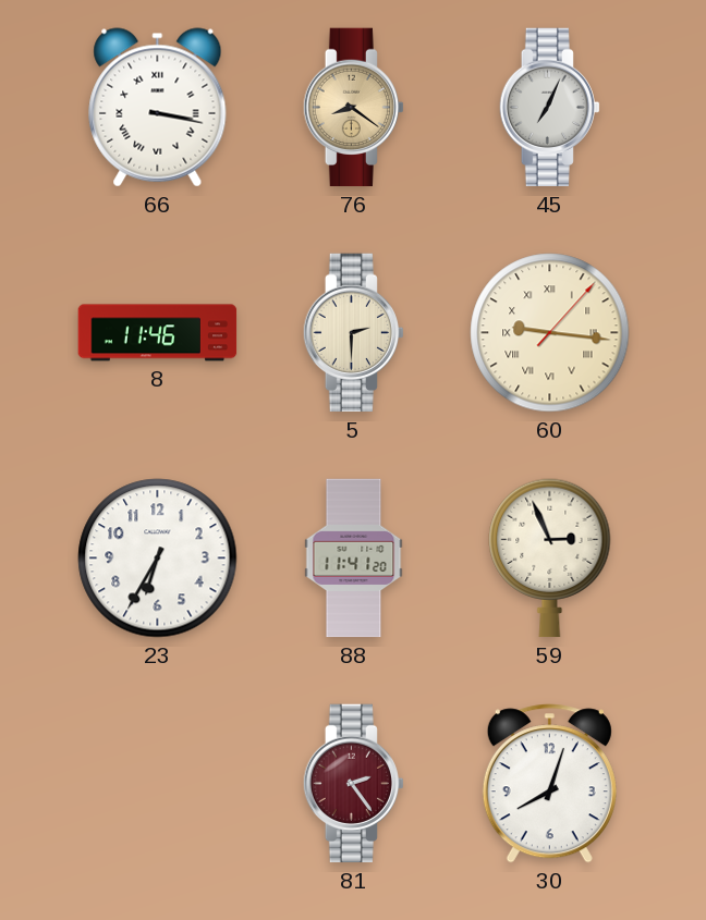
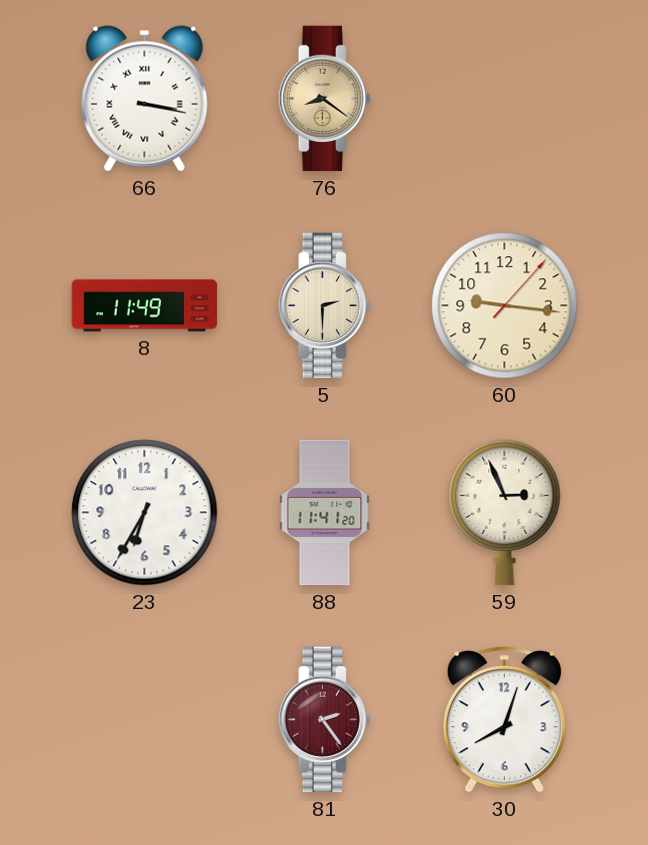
45: 7:04 -> none
8: 11:46 -> 11:49
60 numerals: Roman -> Arabic
